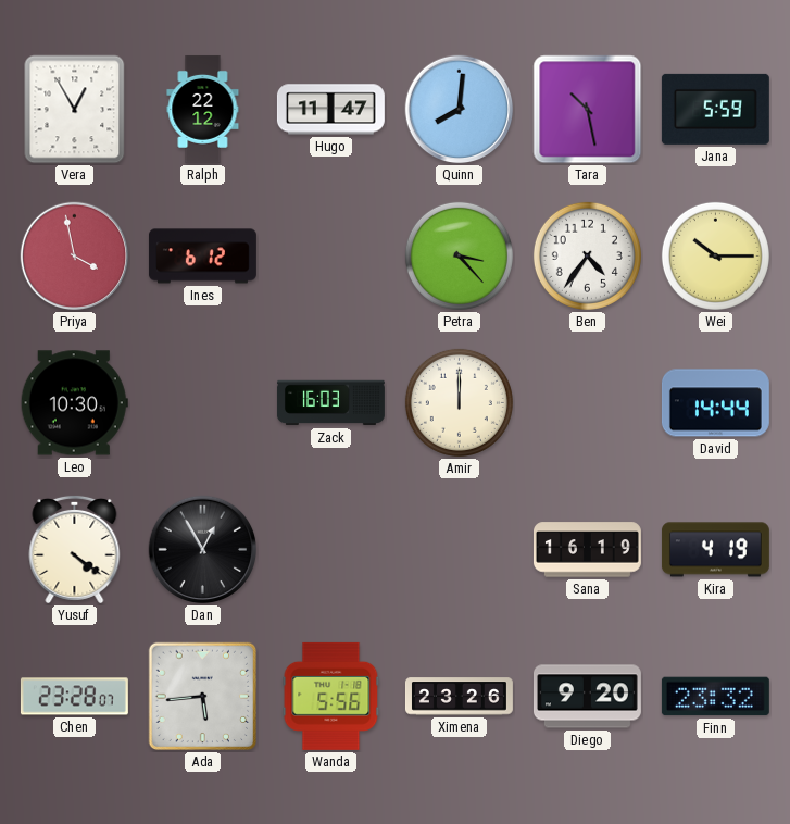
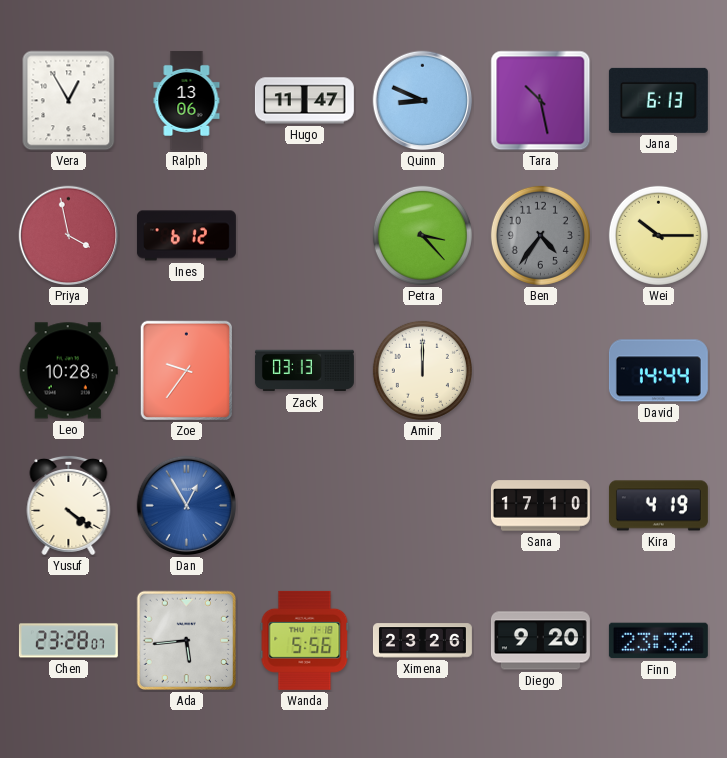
Ralph: 22:12 -> 13:06
Quinn: 8:01 -> 8:49
Jana: 5:59 -> 6:13
Ben dial: white -> grey
Leo: 10:30 -> 10:28
Zoe: none -> 9:36
Zack: 16:03 -> 03:13
Dan dial: black -> blue
Sana: 16:19 -> 17:10
